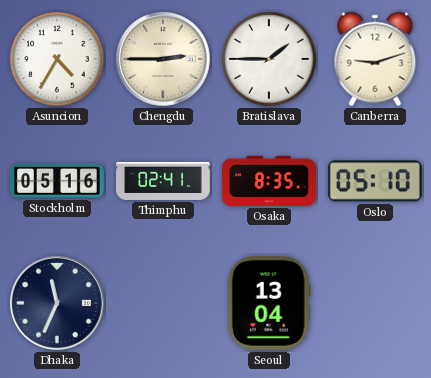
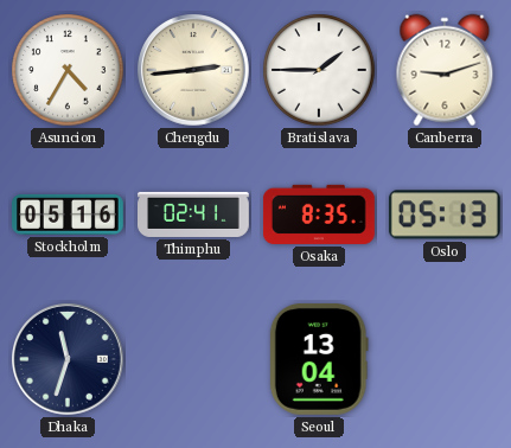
Chengdu: 2:45 -> 2:44
Oslo: 05:10 -> 05:13
Dhaka: 11:34 -> 11:33
